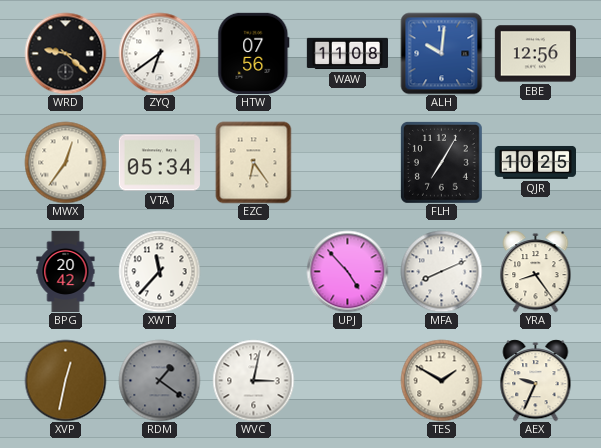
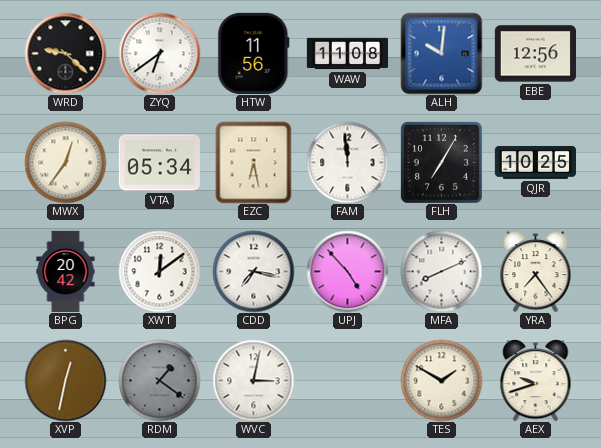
HTW: 07:56 -> 11:56
EZC: 6:24 -> 6:28
FAM: none -> 11:59
XWT: 11:37 -> 12:09
CDD: none -> 7:17
YRA: 8:24 -> 7:24
AEX: 9:34 -> 9:42
